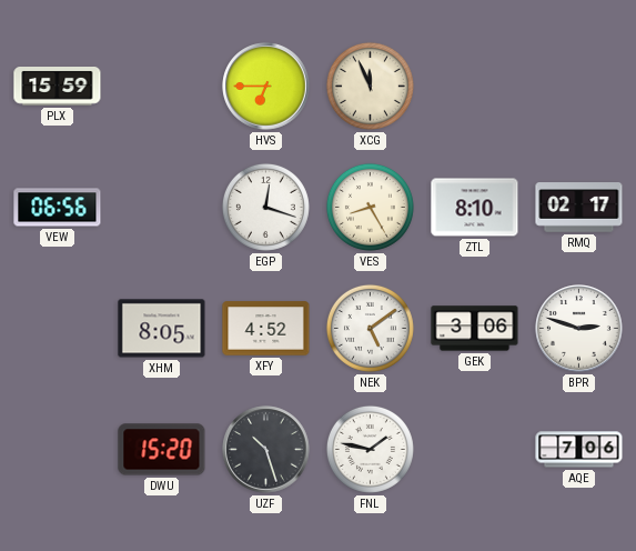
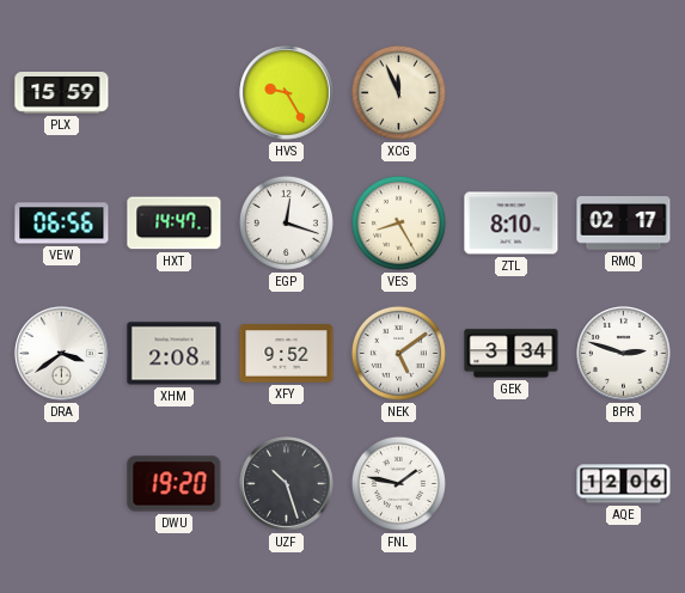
HVS: 6:45 -> 9:25
HXT: none -> 14:47
DRA: none -> 3:39
XHM: 8:05 -> 2:08
XFY: 4:52 -> 9:52
GEK: 3:06 -> 3:34
DWU: 15:20 -> 19:20
AQE: 7:06 -> 12:06
